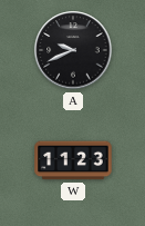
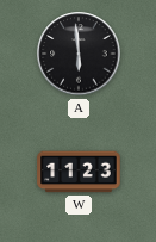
A: 9:41 -> 5:59
